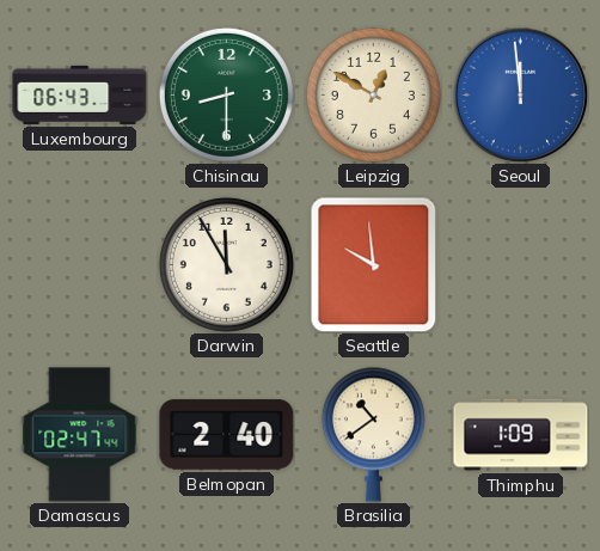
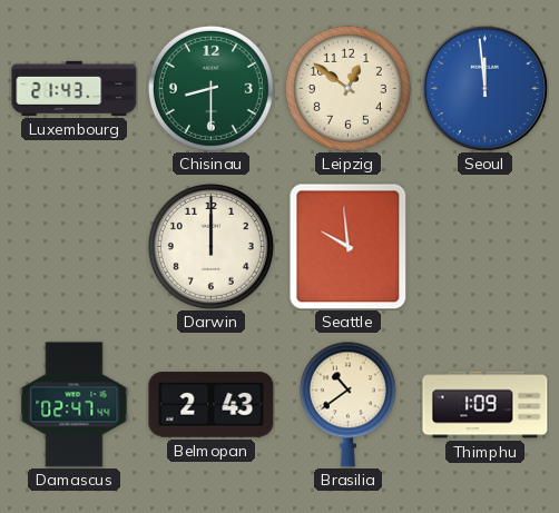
Luxembourg: 06:43 -> 21:43
Leipzig: 12:50 -> 12:51
Darwin: 11:55 -> 12:00
Belmopan: 2:40 -> 2:43
